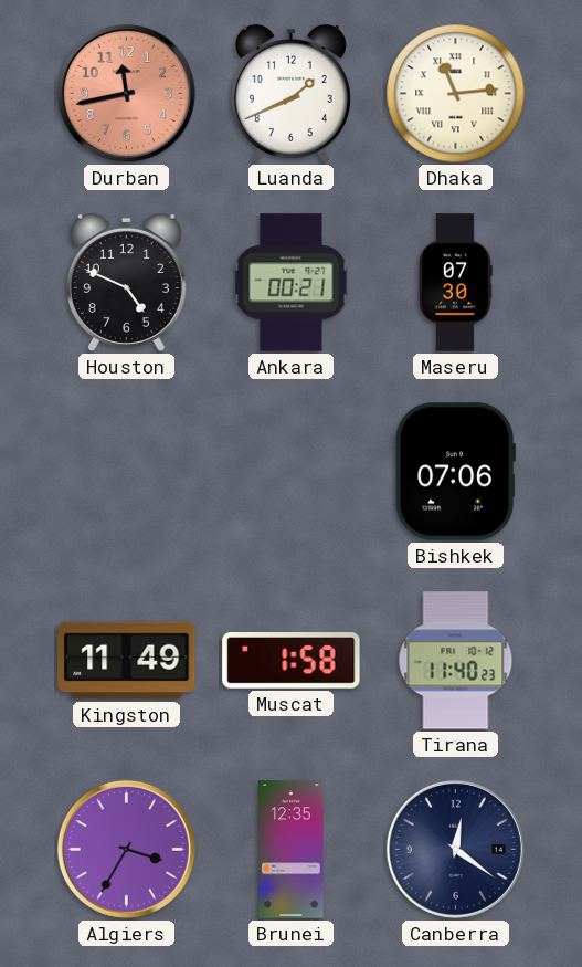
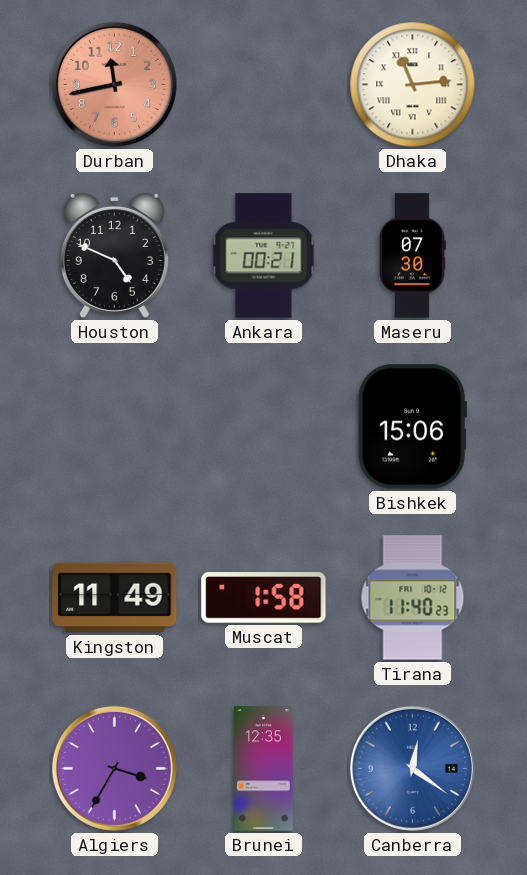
Luanda: 1:41 -> none
Bishkek: 07:06 -> 15:06
Canberra dial: navy -> blue
